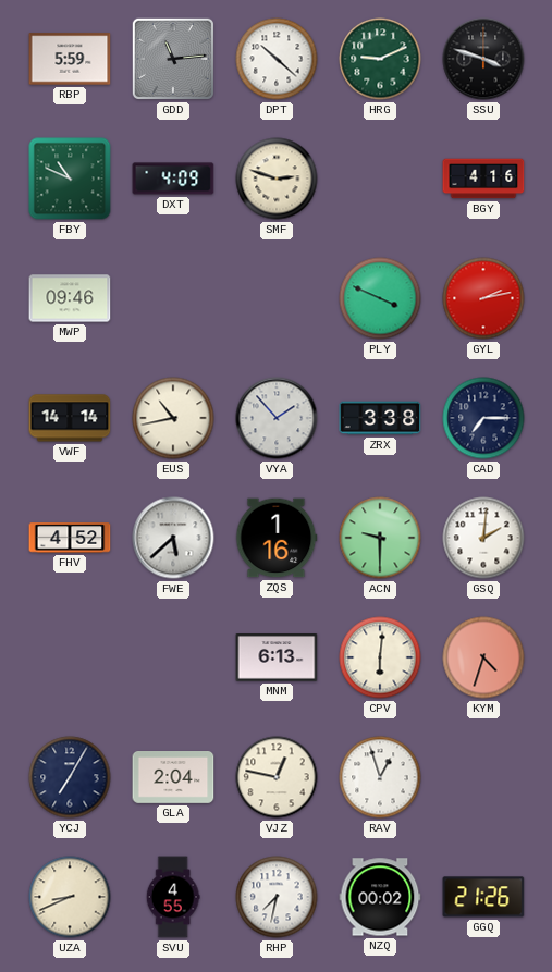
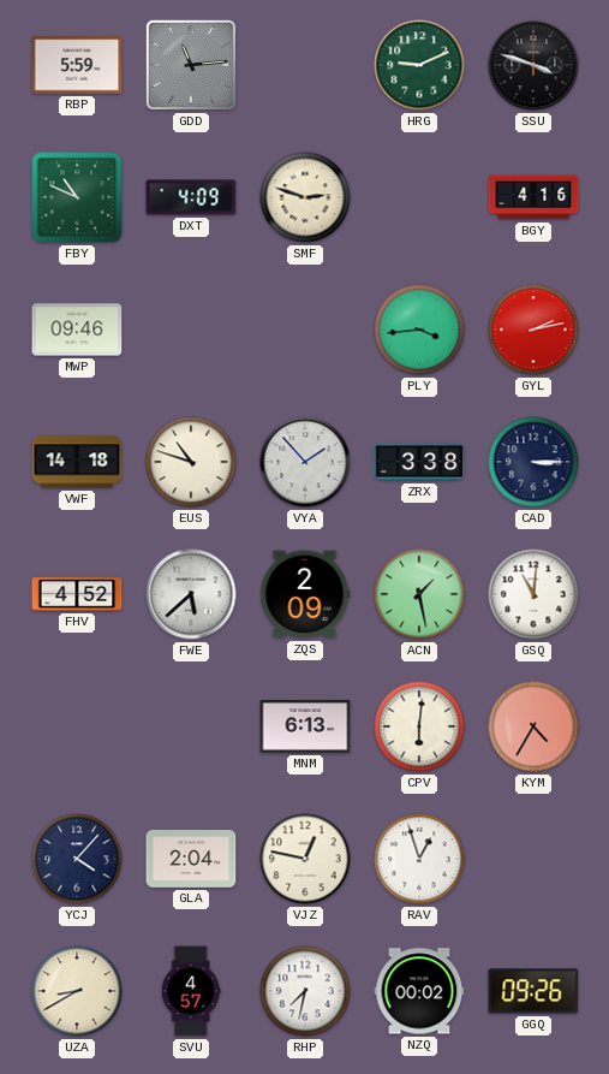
DPT: 10:22 -> none
PLY: 3:49 -> 3:44
VWF: 14:14 -> 14:18
EUS: 10:43 -> 10:48
CAD: 7:15 -> 3:15
ZQS: 1:16 -> 2:09
ACN: 9:30 -> 1:28
GSQ: 2:01 -> 11:01
KYM: 4:33 -> 4:35
YCJ: 7:05 -> 4:07
UZA: 8:41 -> 8:40
SVU: 4:55 -> 4:57
GGQ: 21:26 -> 09:26
